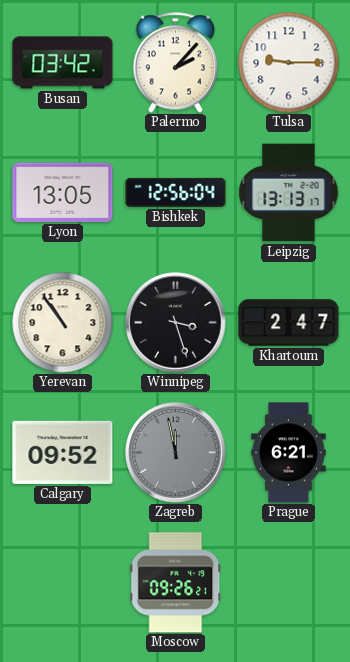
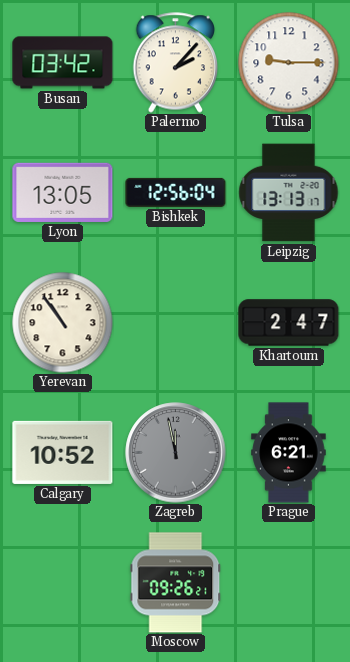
Winnipeg: 3:27 -> none
Calgary: 09:52 -> 10:52
